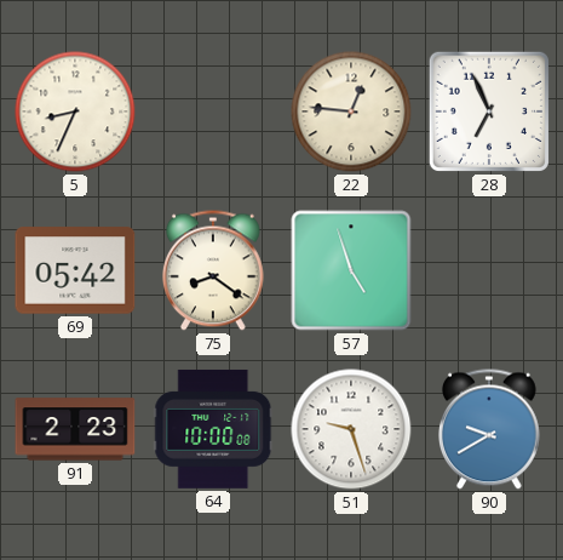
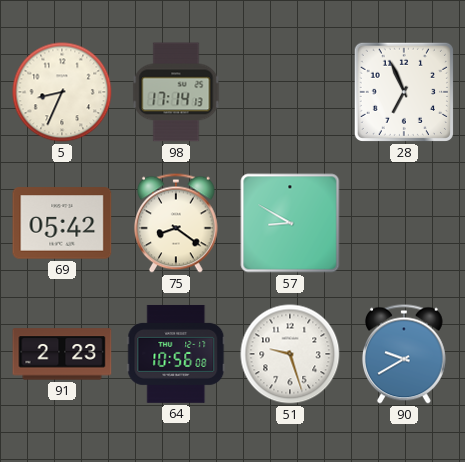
98: none -> 17:14
22: 12:46 -> none
57: 4:57 -> 8:50
64: 10:00 -> 10:56
